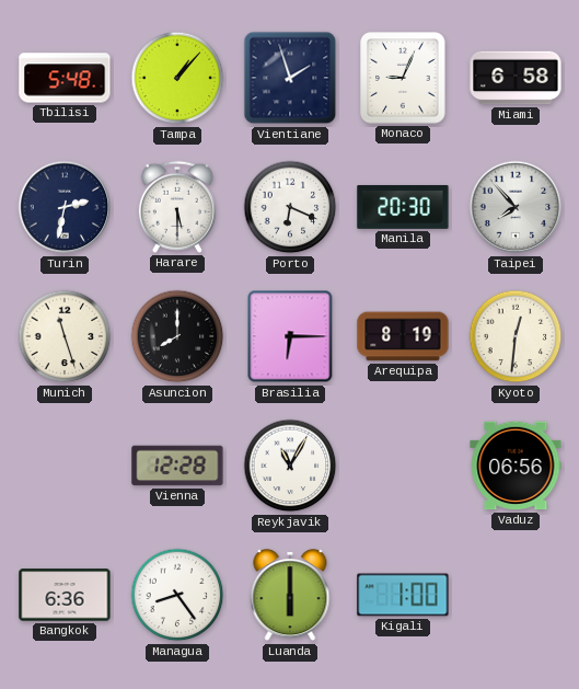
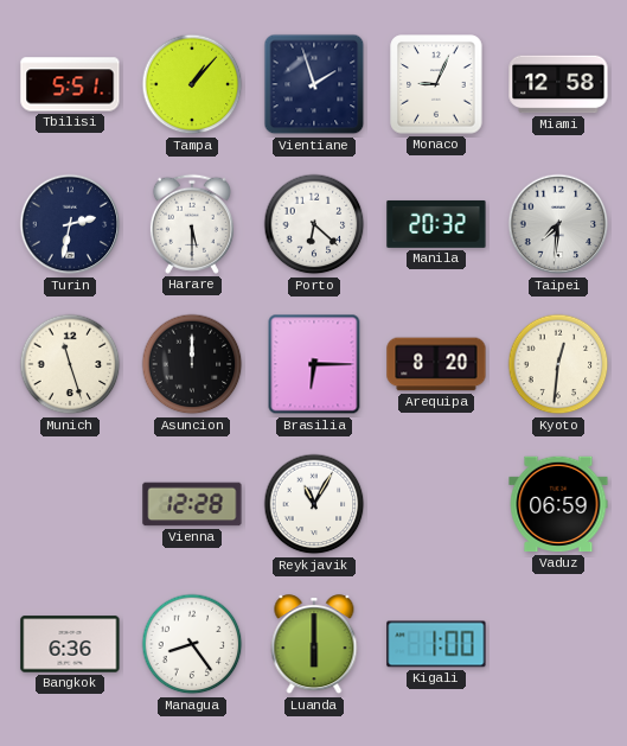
Tbilisi: 5:48 -> 5:51
Miami: 6:58 -> 12:58
Porto: 6:19 -> 6:22
Manila: 20:30 -> 20:32
Taipei: 7:53 -> 7:31
Asuncion: 8:00 -> 12:00
Arequipa: 8:19 -> 8:20
Vaduz: 06:56 -> 06:59
